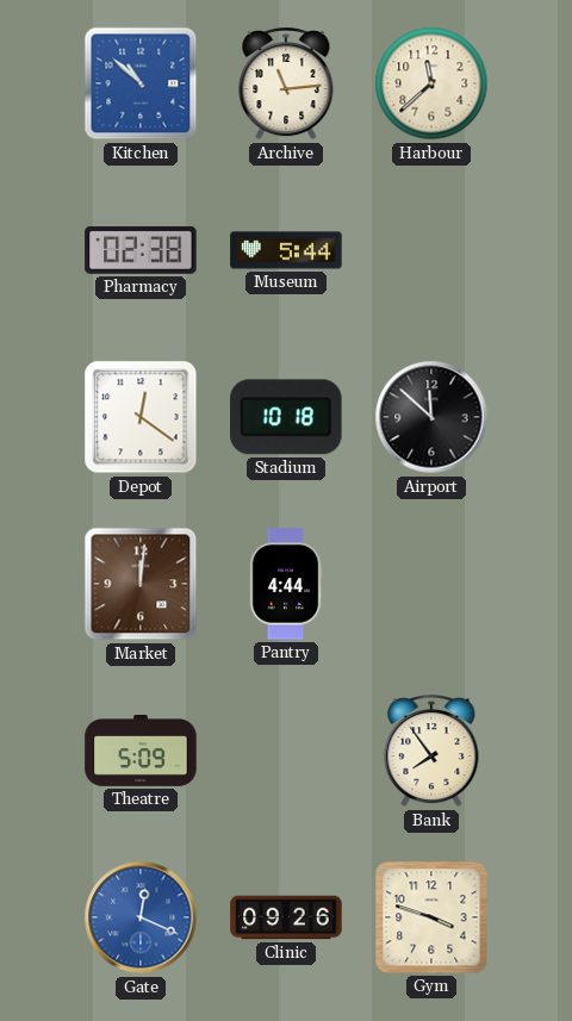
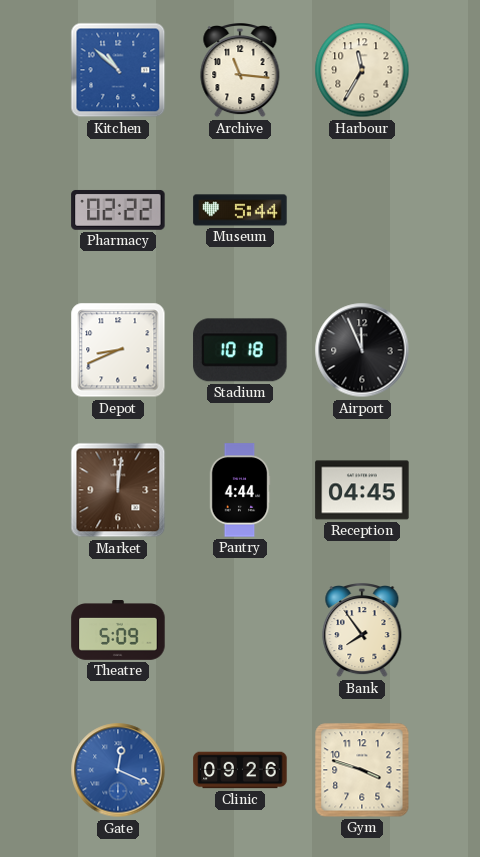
Archive: 11:14 -> 11:16
Harbour: 11:38 -> 11:35
Pharmacy: 02:38 -> 02:22
Depot: 12:21 -> 8:41
Airport: 11:52 -> 11:56
Reception: none -> 04:45
